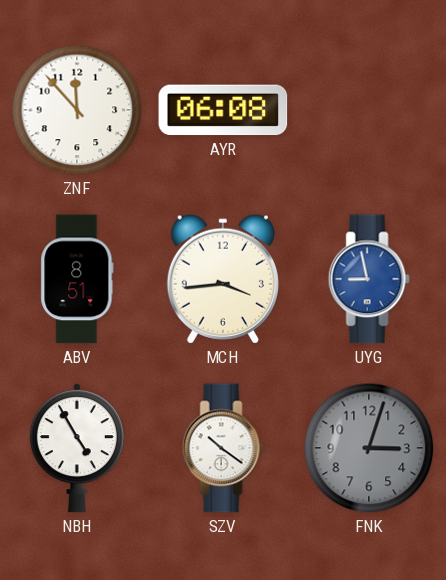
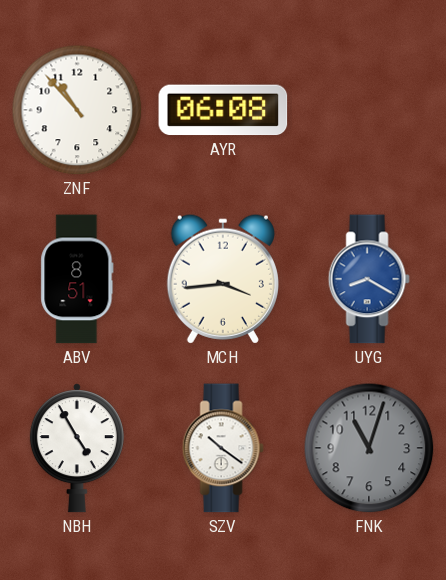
ZNF: 11:53 -> 10:53
UYG: 8:58 -> 8:20
FNK: 3:03 -> 11:03
